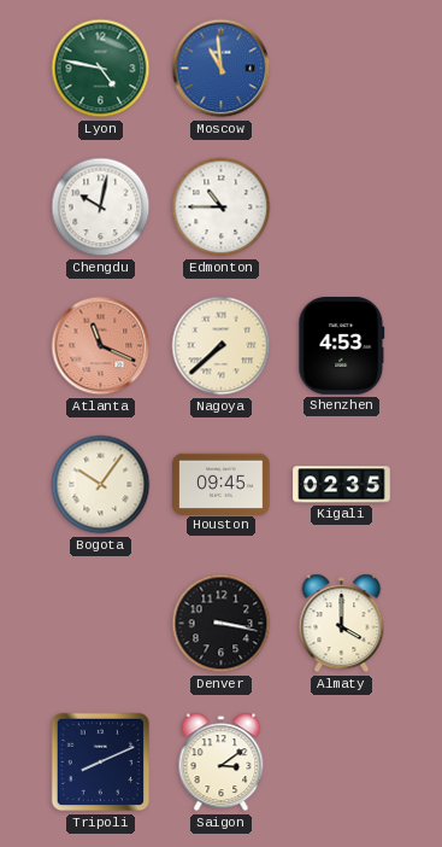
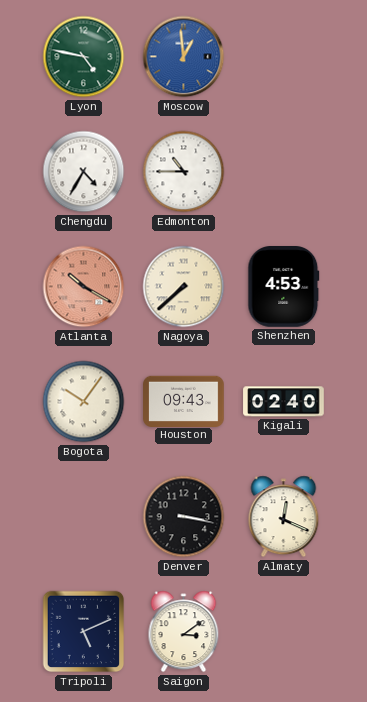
Moscow: 10:59 -> 12:59
Chengdu: 10:02 -> 4:35
Atlanta: 11:19 -> 10:20
Houston: 09:45 -> 09:43
Kigali: 02:35 -> 02:40
Almaty: 4:00 -> 12:19
Tripoli: 8:11 -> 5:11
